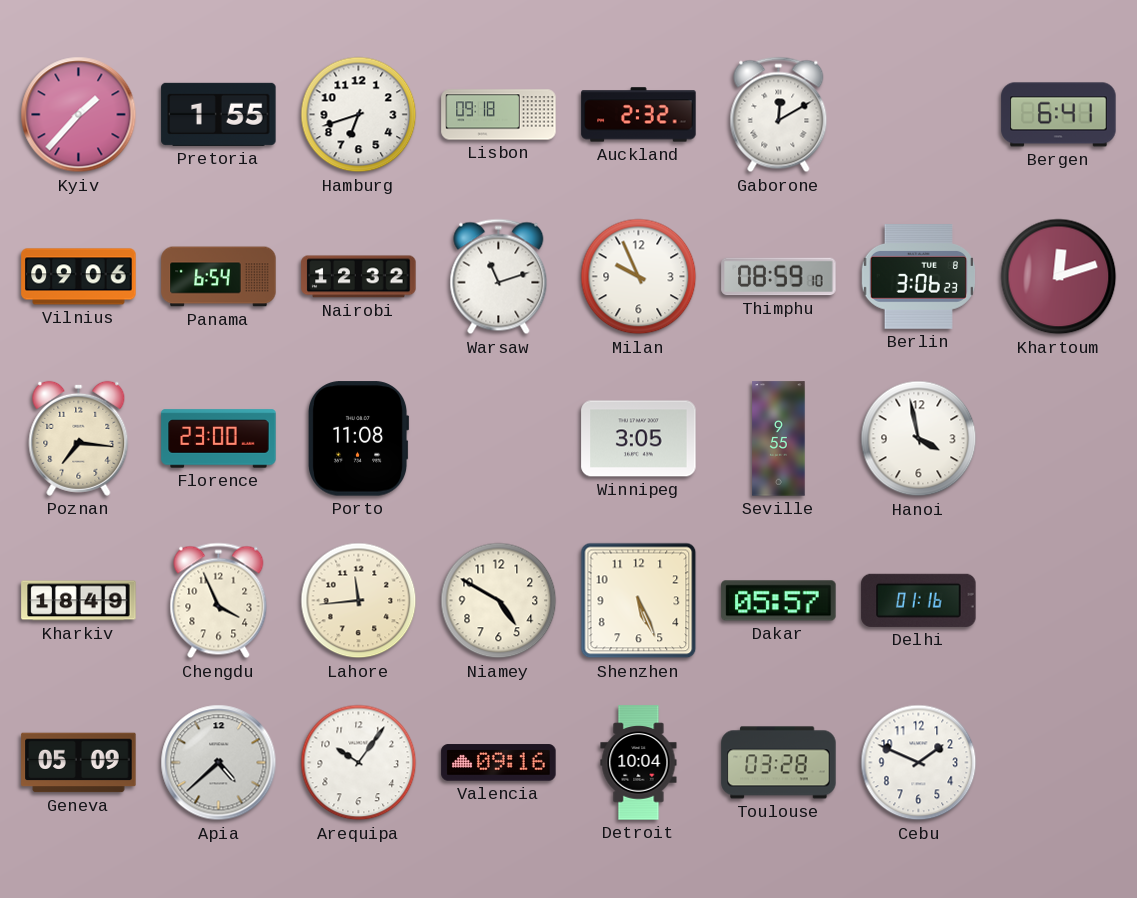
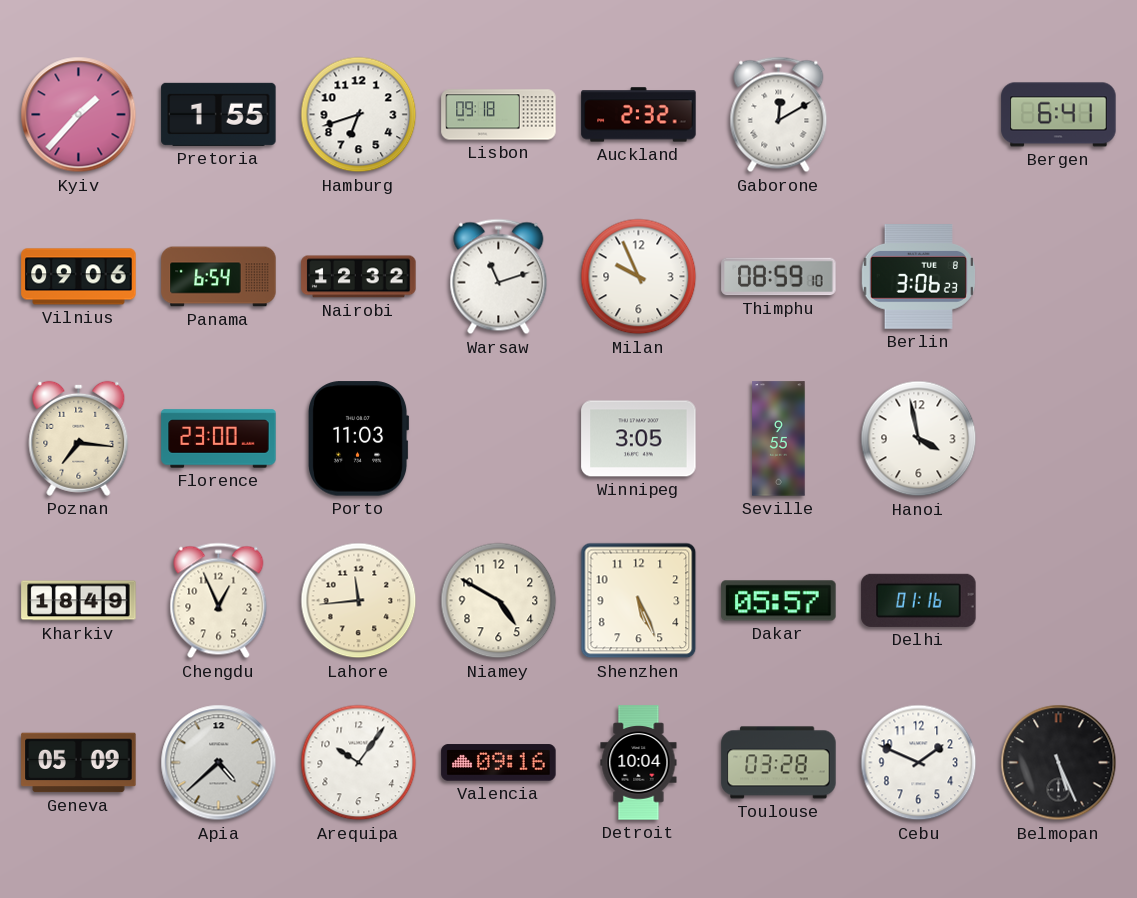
Khartoum: 12:12 -> none
Porto: 11:08 -> 11:03
Chengdu: 3:56 -> 12:56
Belmopan: none -> 5:26
